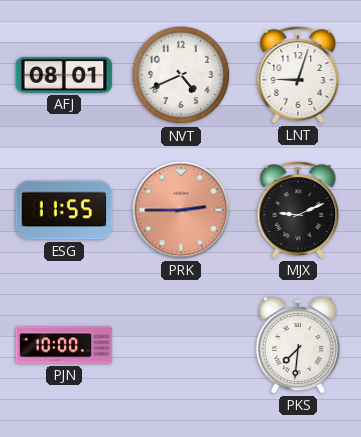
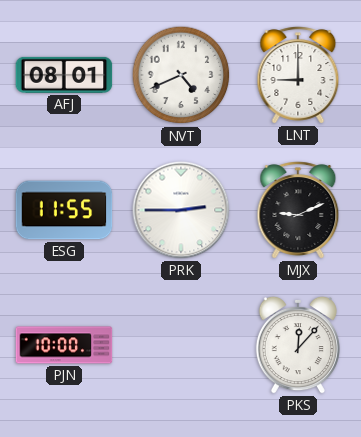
LNT: 9:03 -> 9:00
PRK dial: salmon -> white
PKS: 7:31 -> 12:07
